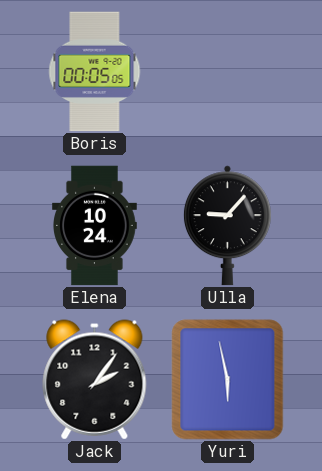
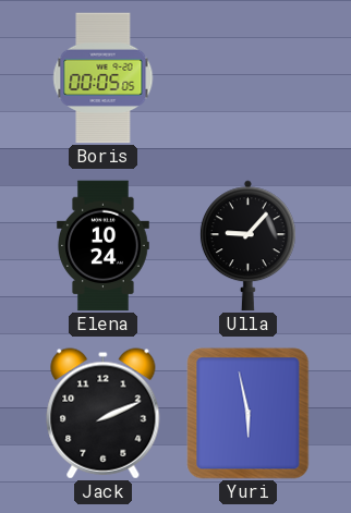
Jack: 2:06 -> 2:11
